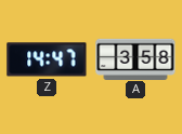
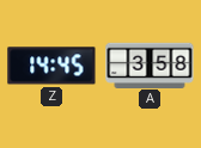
Z: 14:47 -> 14:45
